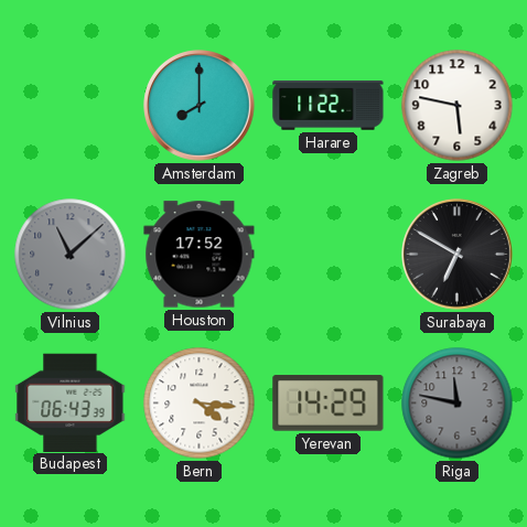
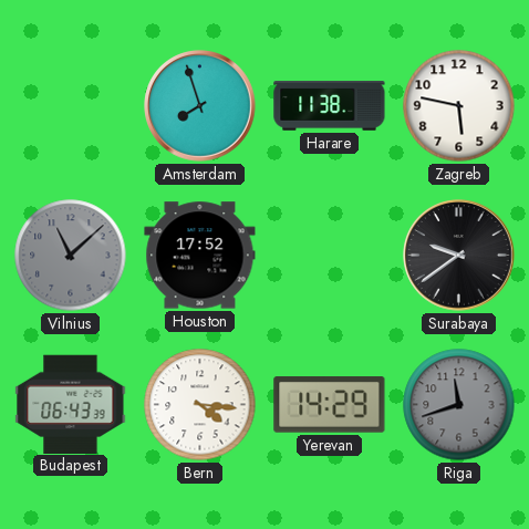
Amsterdam: 8:00 -> 7:57
Harare: 11:22 -> 11:38
Surabaya: 6:50 -> 9:39
Riga: 11:47 -> 11:42
